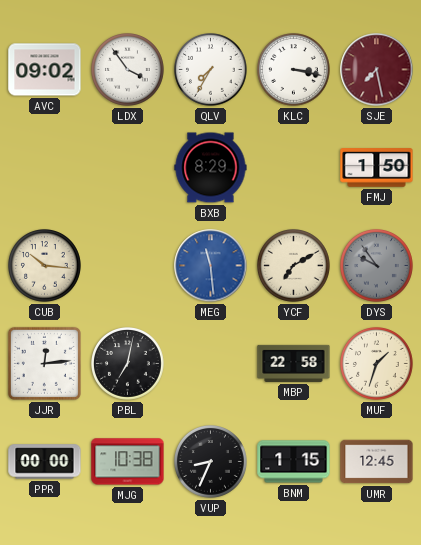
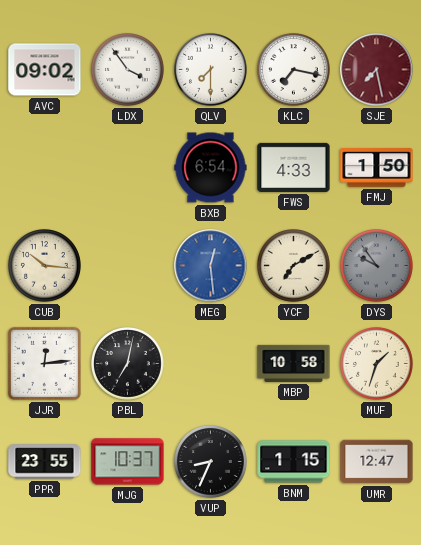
QLV: 7:35 -> 7:30
KLC: 3:17 -> 7:17
BXB: 8:29 -> 6:54
FWS: none -> 4:33
MEG: 11:29 -> 12:29
MBP: 22:58 -> 10:58
PPR: 00:00 -> 23:55
MJG: 10:38 -> 10:37
UMR: 12:45 -> 12:47
